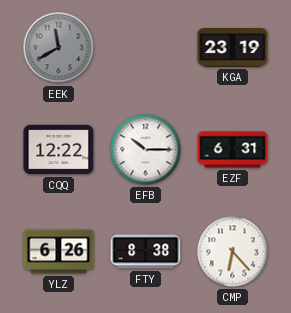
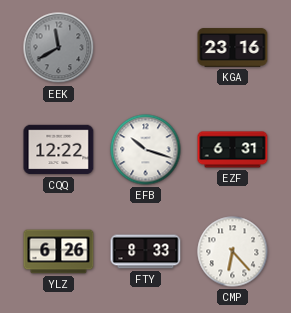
KGA: 23:19 -> 23:16
EFB: 10:15 -> 10:18
FTY: 8:38 -> 8:33
